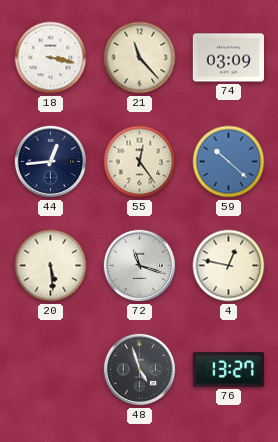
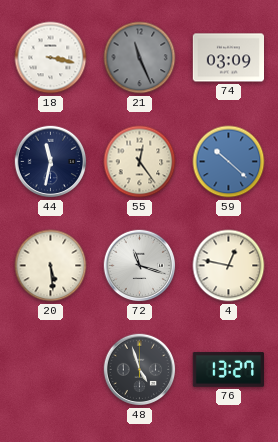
21: 11:23 -> 11:26
21 dial: cream -> grey
44: 12:44 -> 11:32
